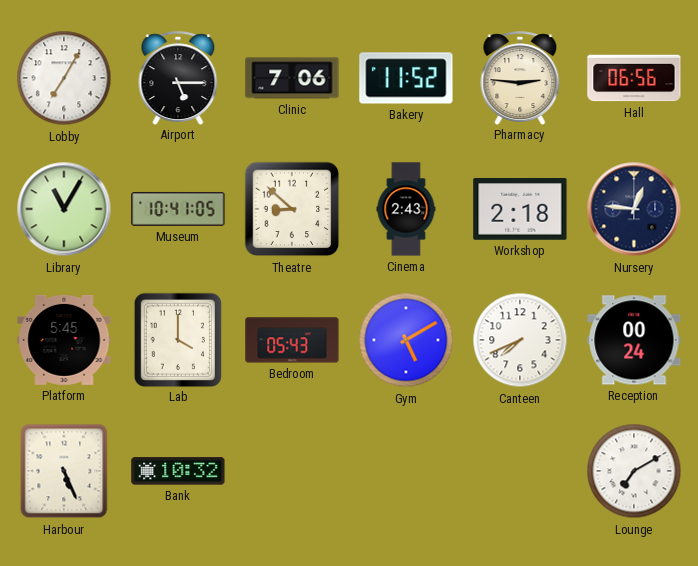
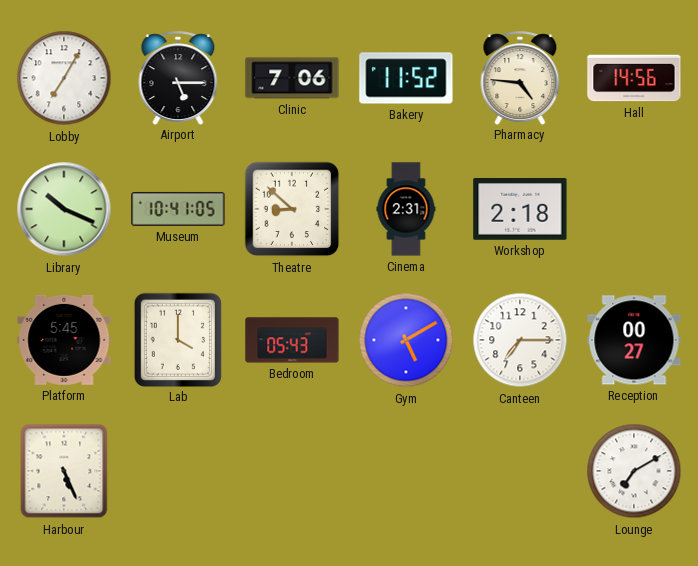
Pharmacy: 2:46 -> 4:46
Hall: 06:56 -> 14:56
Library: 11:05 -> 10:19
Cinema: 2:43 -> 2:31
Nursery: 12:46 -> none
Canteen: 7:41 -> 7:15
Reception: 00:24 -> 00:27
Bank: 10:32 -> none
